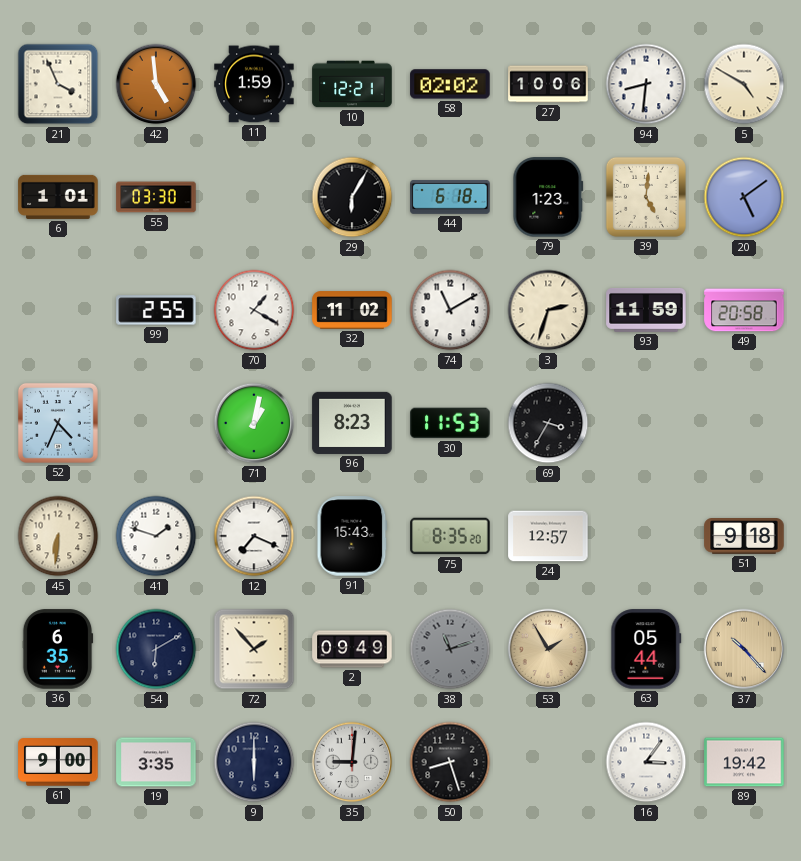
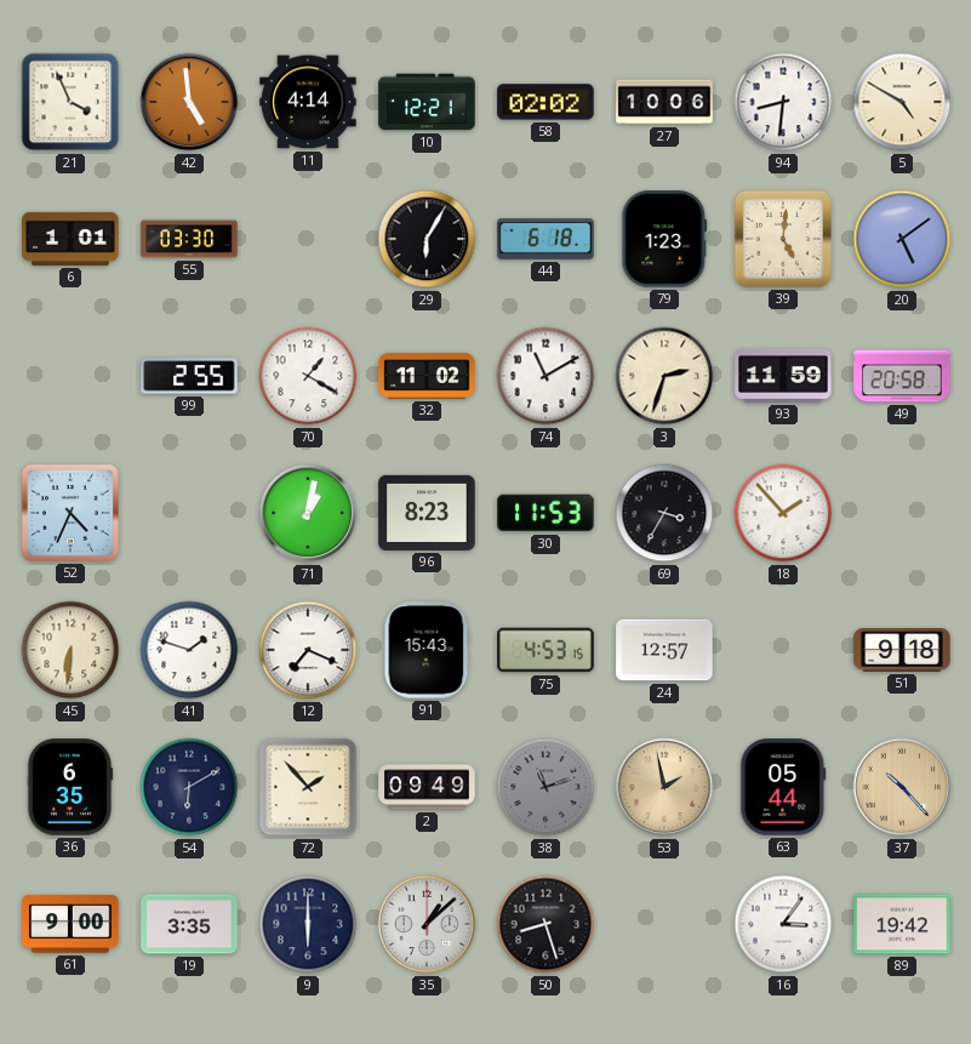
11: 1:59 -> 4:14
18: none -> 1:53
75: 8:35 -> 4:53
53: 1:55 -> 1:58
35: 9:01 -> 1:08
